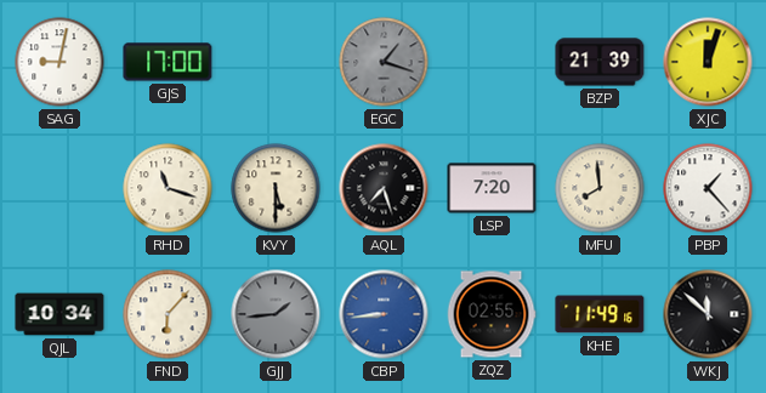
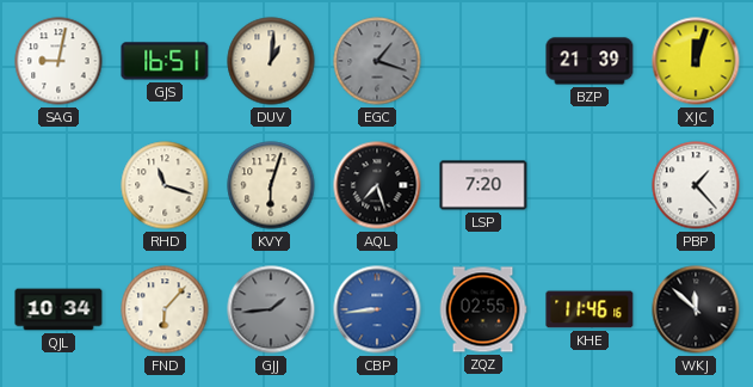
GJS: 17:00 -> 16:51
DUV: none -> 1:01
KVY: 5:30 -> 6:03
MFU: 7:59 -> none
KHE: 11:49 -> 11:46
